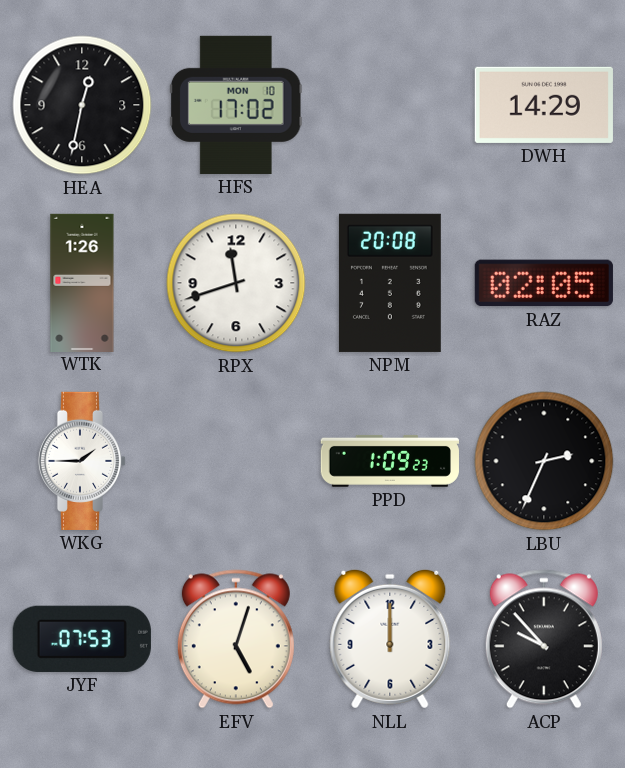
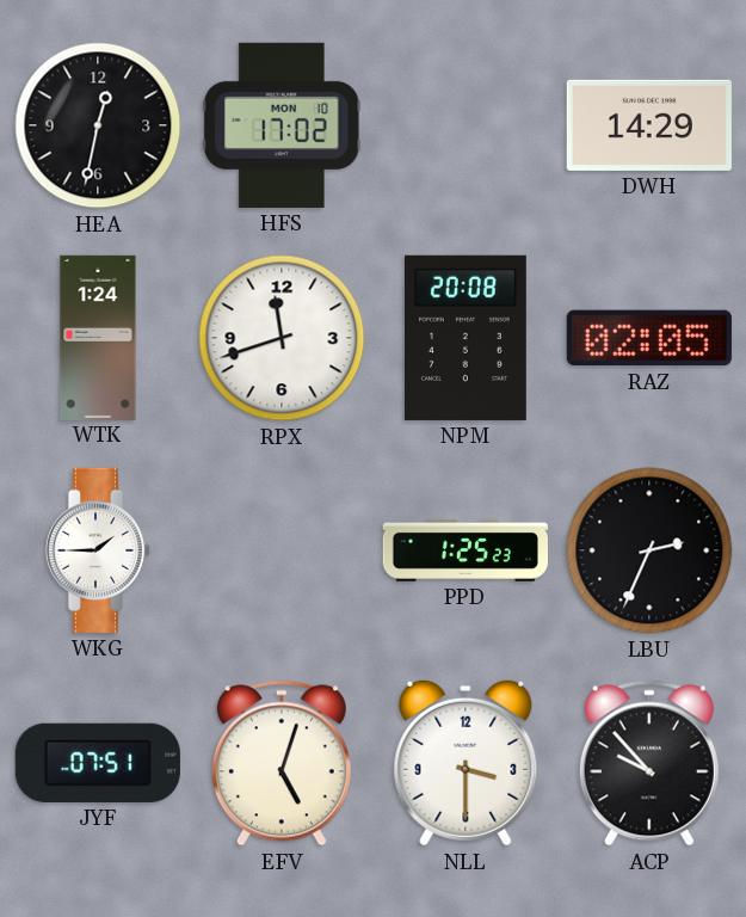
WTK: 1:26 -> 1:24
PPD: 1:09 -> 1:25
JYF: 07:53 -> 07:51
NLL: 12:00 -> 3:30
